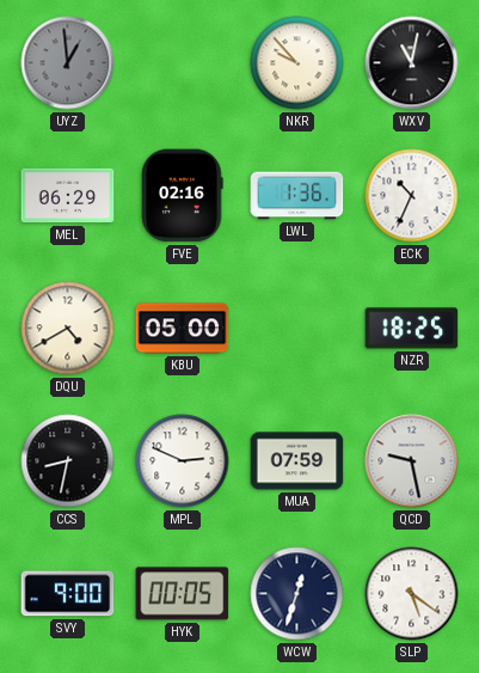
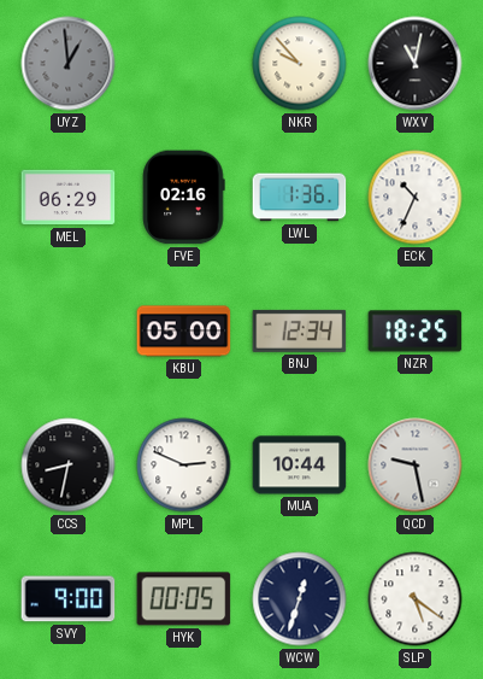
DQU: 4:40 -> none
BNJ: none -> 12:34
MUA: 07:59 -> 10:44
